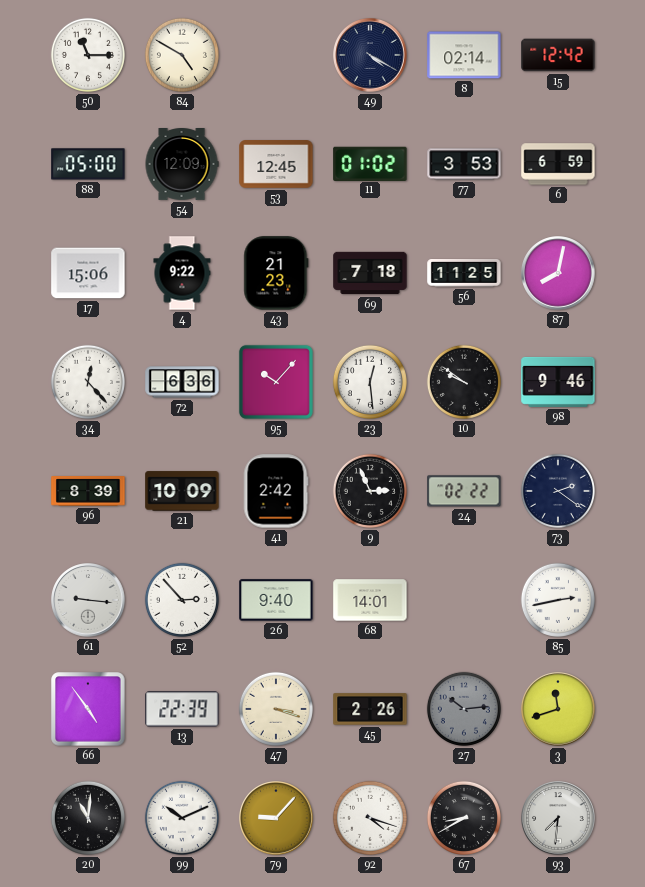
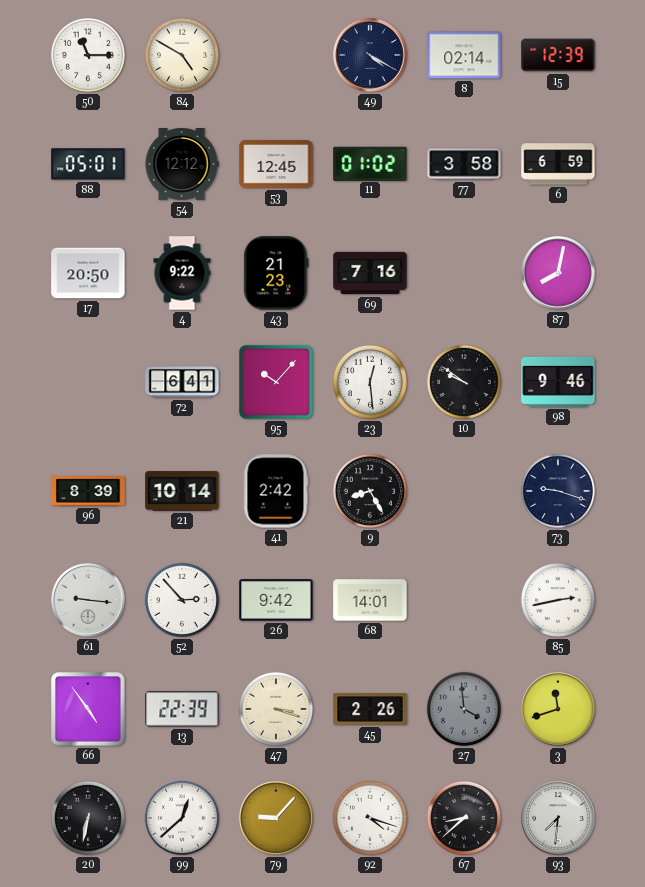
15: 12:42 -> 12:39
88: 05:00 -> 05:01
54: 12:09 -> 12:12
77: 3:53 -> 3:58
17: 15:06 -> 20:50
69: 7:18 -> 7:16
56: 11:25 -> none
34: 12:23 -> none
72: 6:36 -> 6:41
21: 10:09 -> 10:14
9: 2:56 -> 8:25
24: 02:22 -> none
73: 2:21 -> 9:18
26: 9:40 -> 9:42
27: 10:14 -> 3:59
20: 11:01 -> 6:32
99: 10:11 -> 12:38
67: 8:40 -> 8:38
